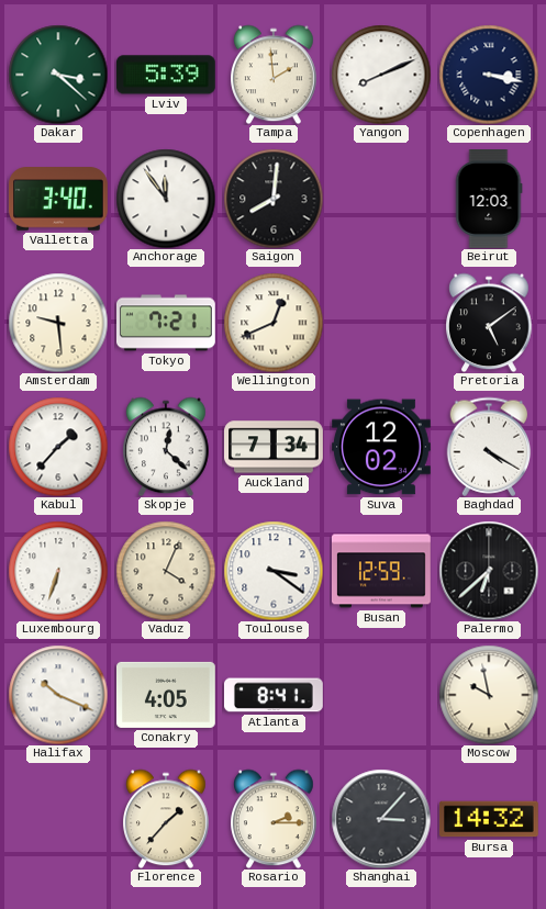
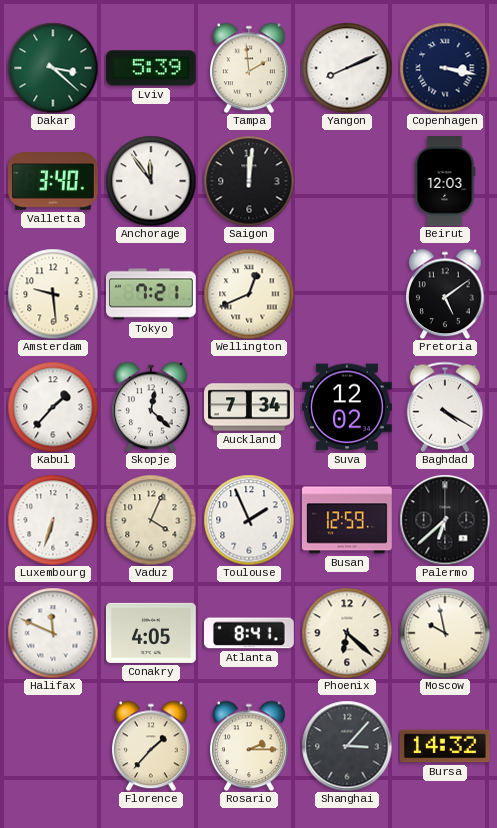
Saigon: 8:01 -> 12:01
Toulouse: 3:21 -> 1:56
Halifax: 10:19 -> 11:49
Phoenix: none -> 6:22
